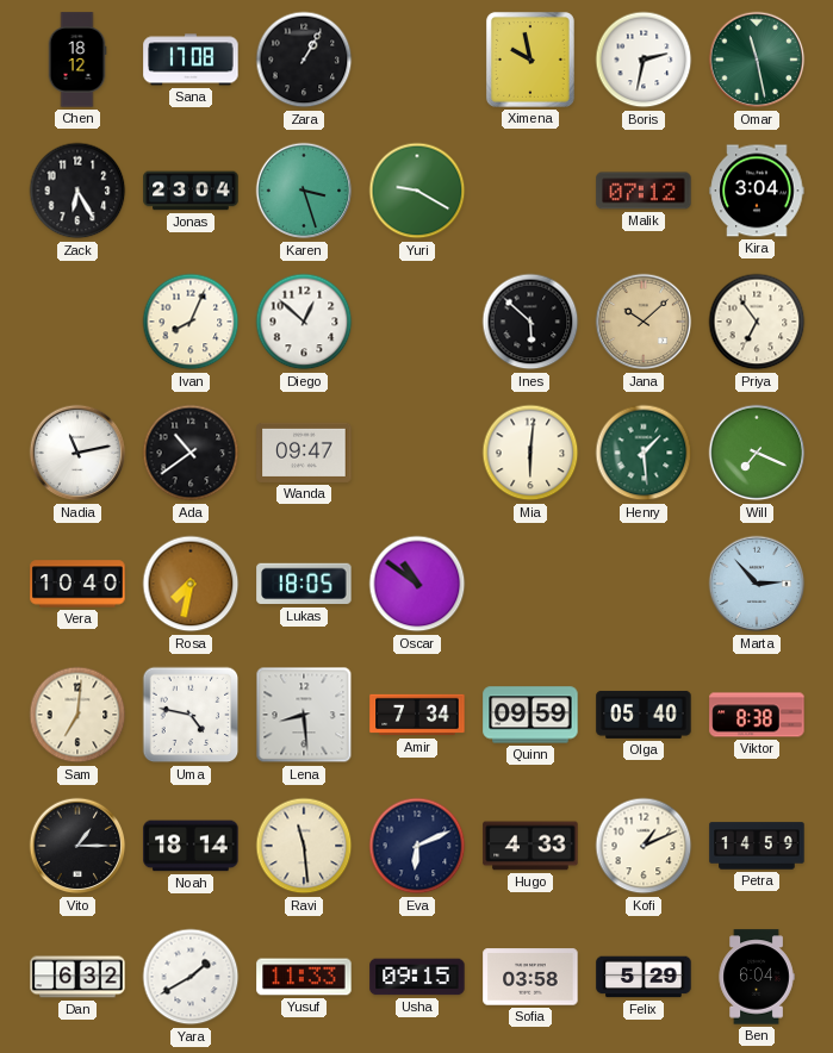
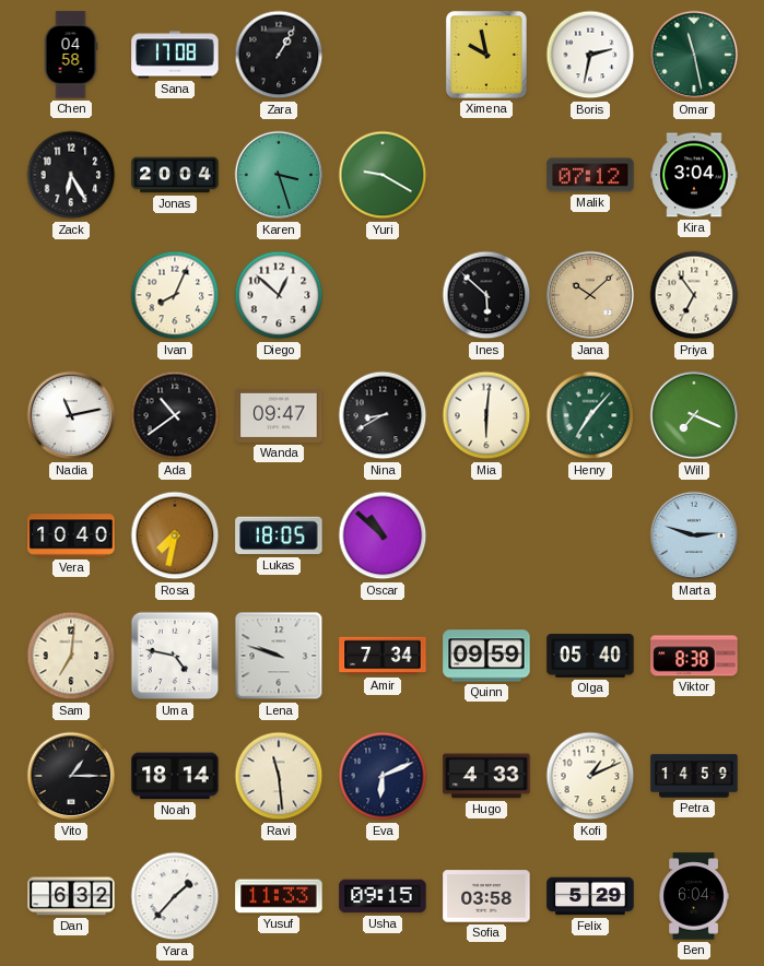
Chen: 18:12 -> 04:58
Jonas: 23:04 -> 20:04
Nina: none -> 8:40
Henry: 1:29 -> 7:07
Oscar: 10:51 -> 10:52
Marta: 2:53 -> 2:48
Lena: 8:29 -> 9:48
Yara: 1:40 -> 1:37
